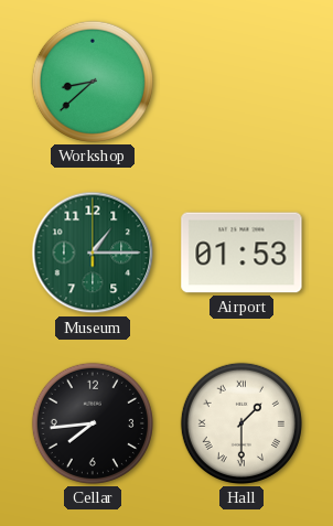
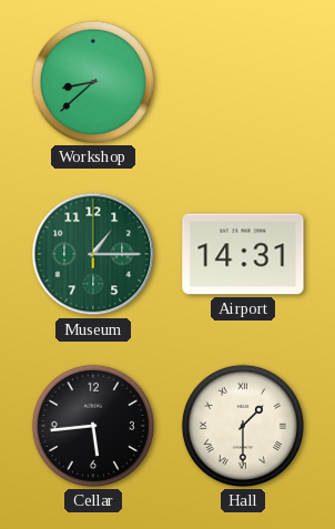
Airport: 01:53 -> 14:31
Cellar: 7:44 -> 5:44
